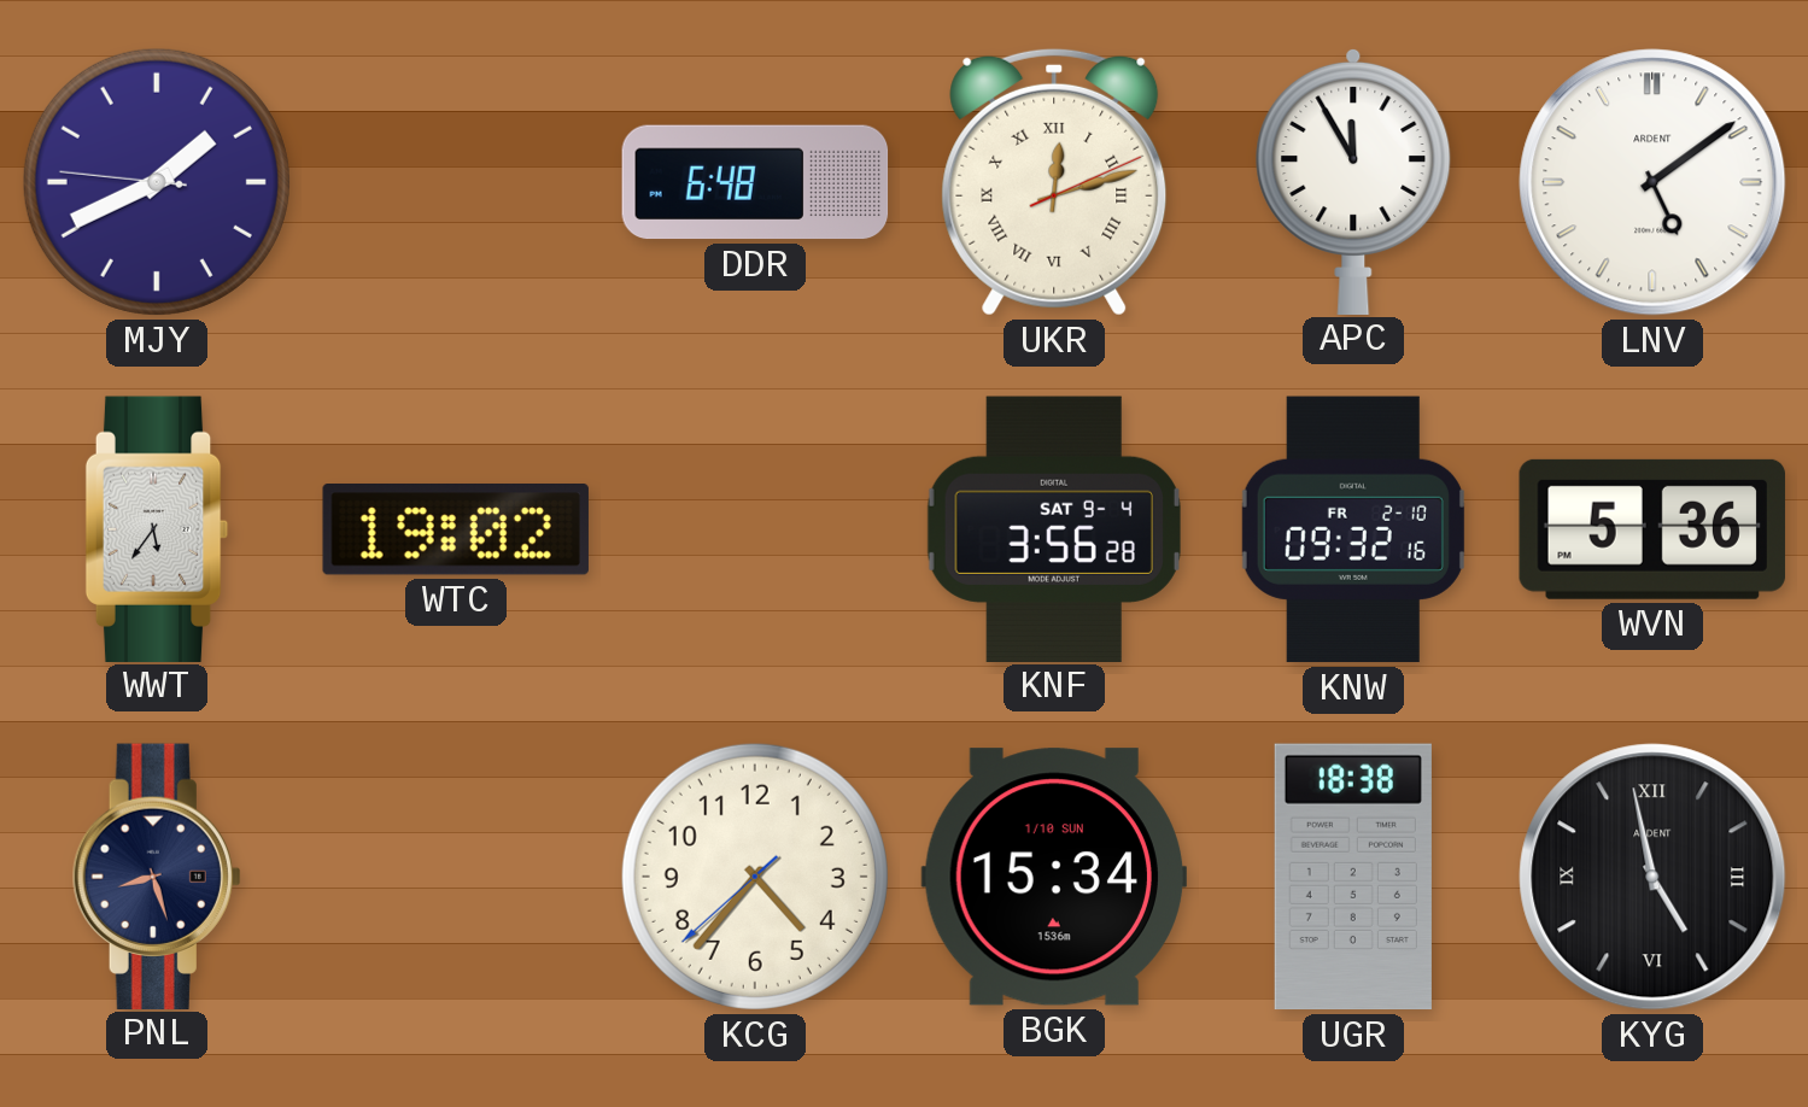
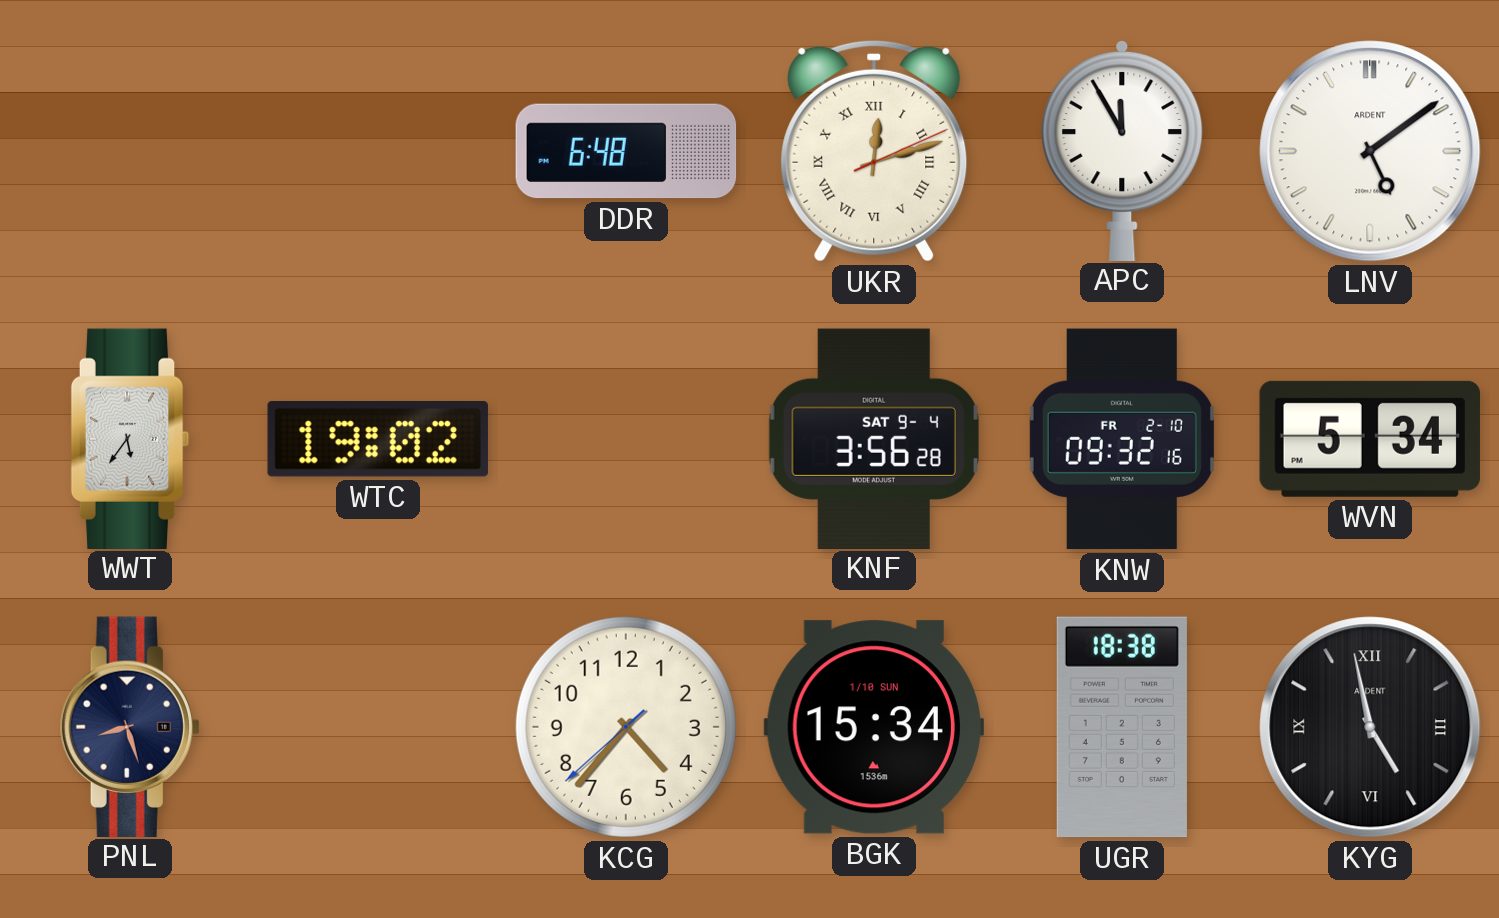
MJY: 1:40 -> none
WVN: 5:36 -> 5:34
